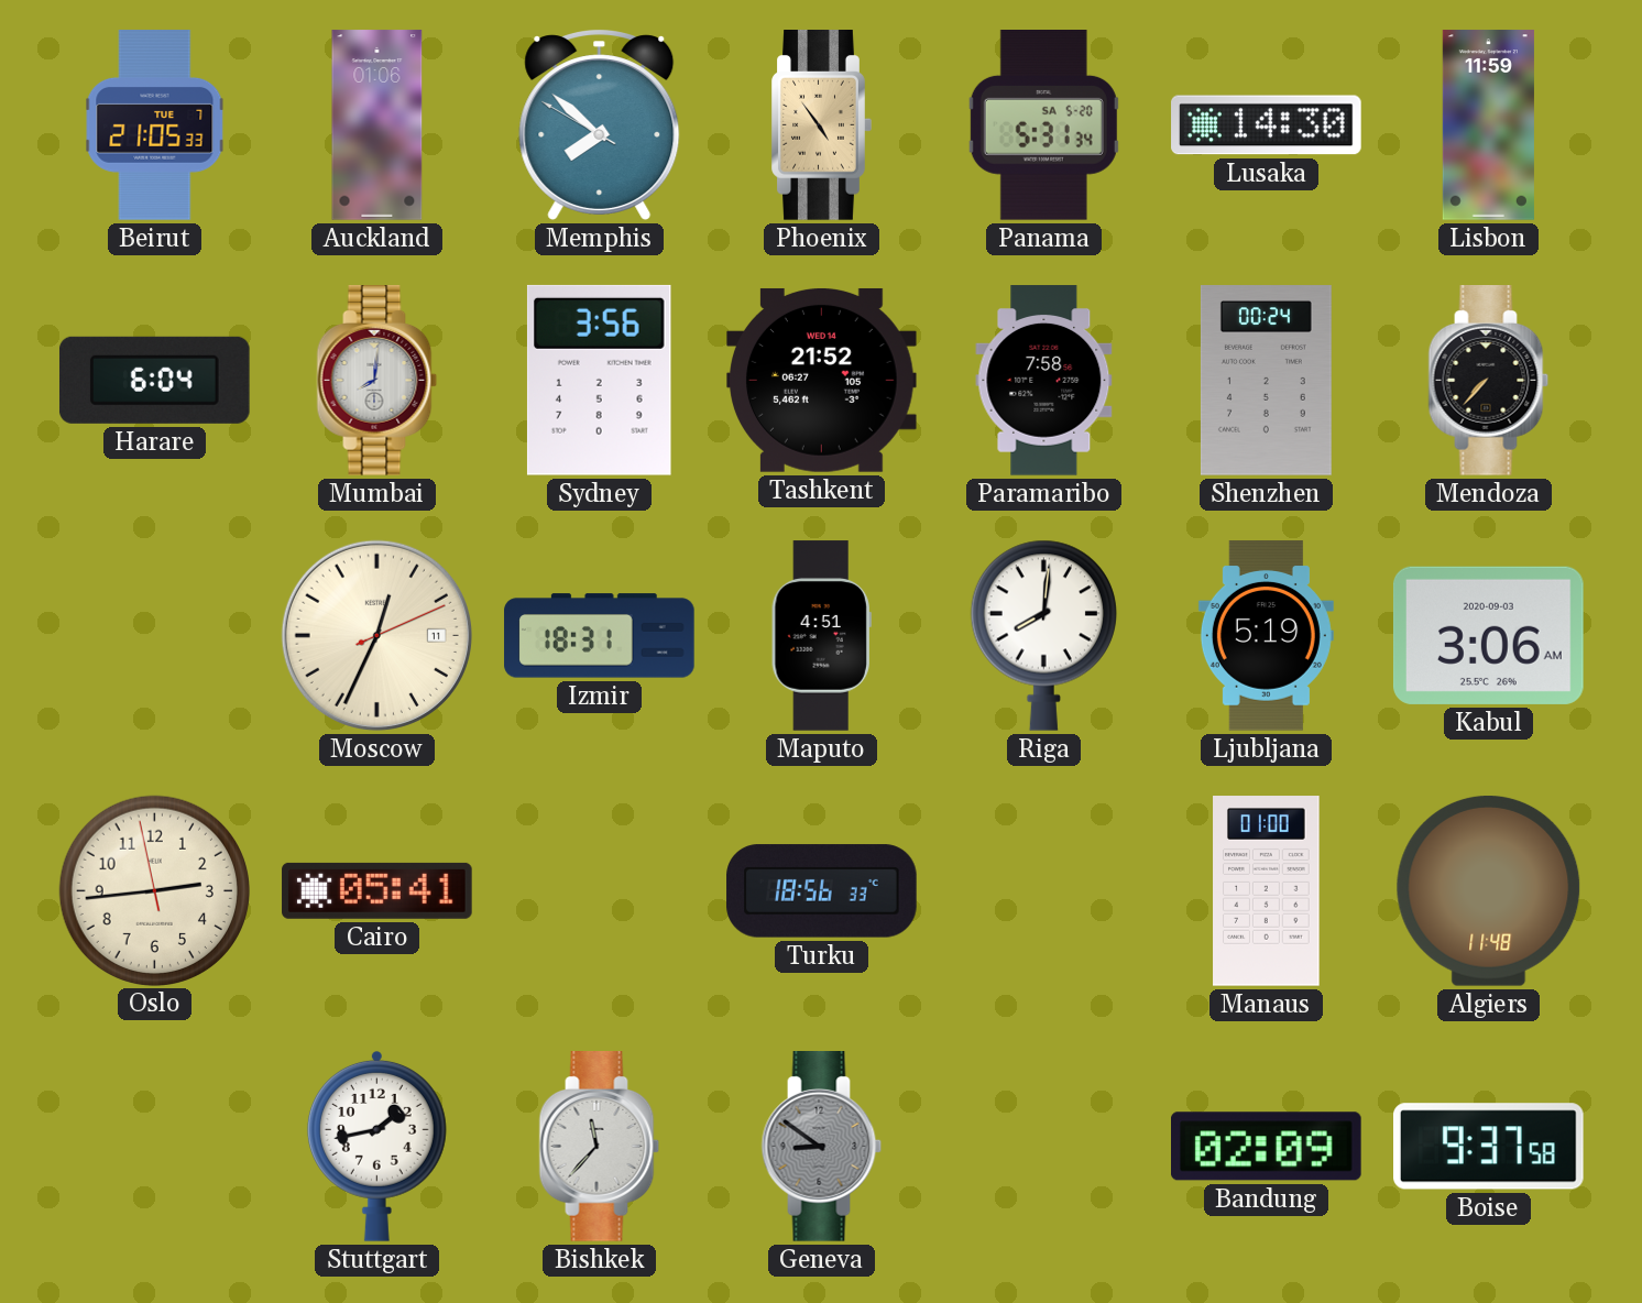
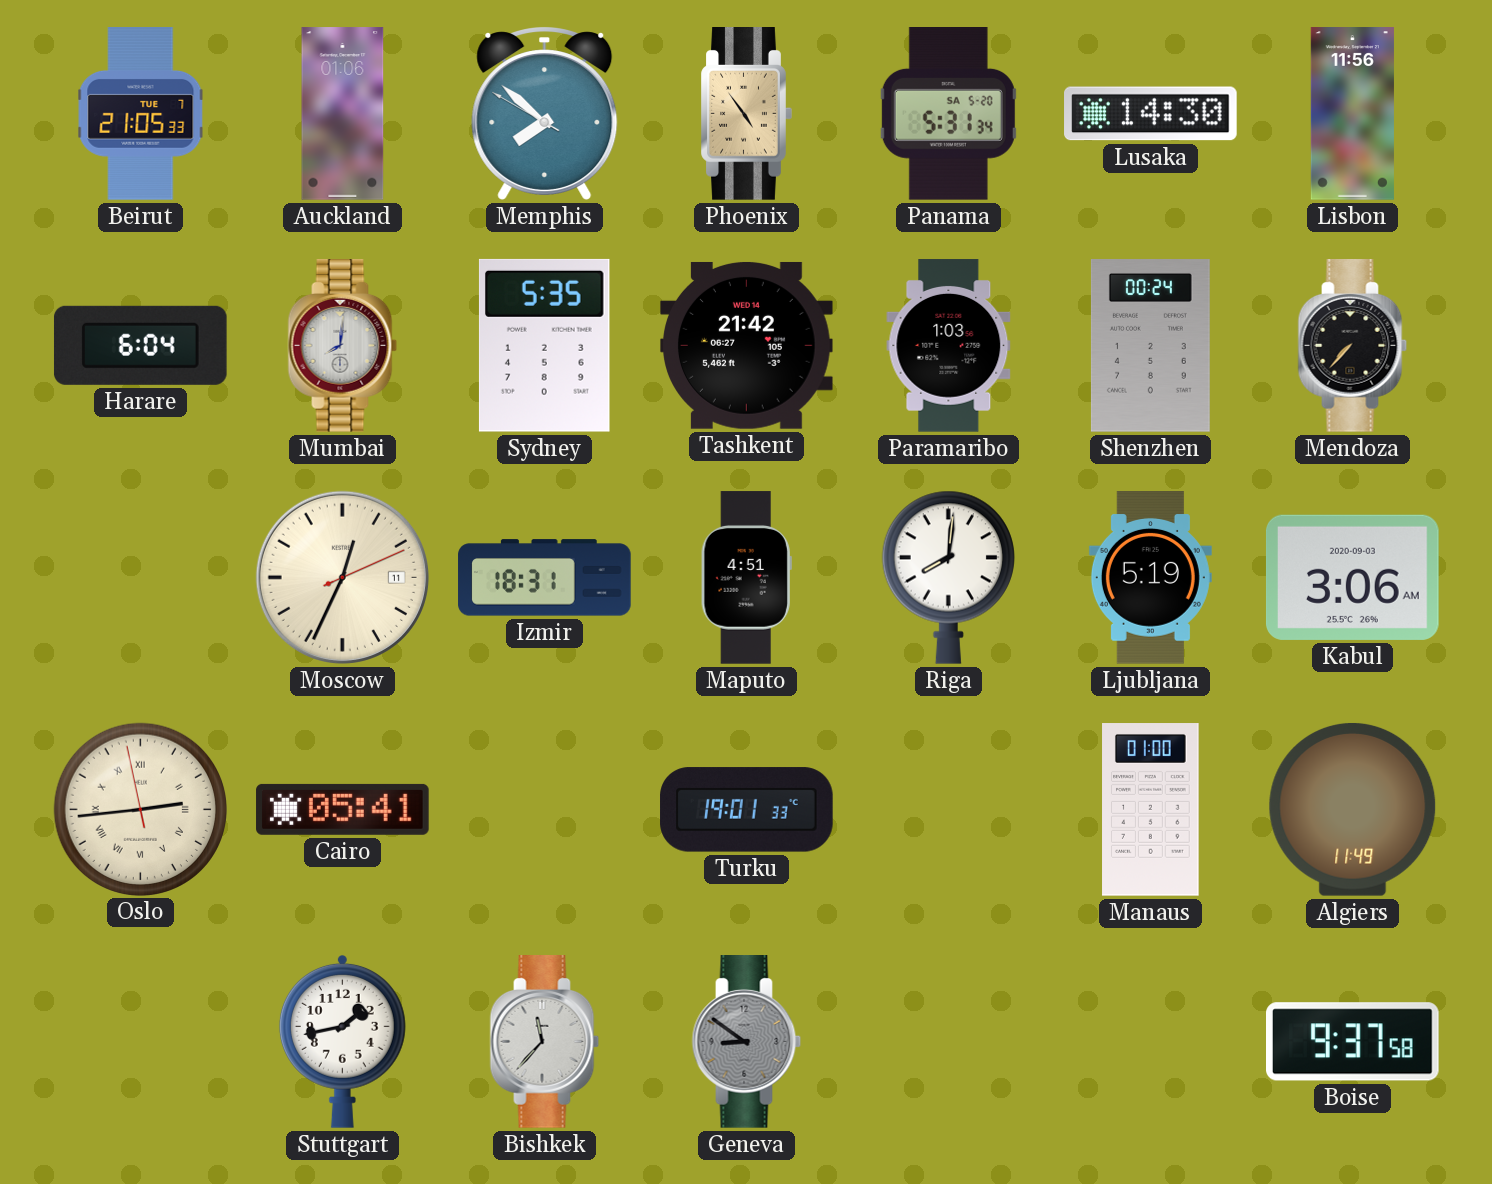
Lisbon: 11:59 -> 11:56
Sydney: 3:56 -> 5:35
Tashkent: 21:52 -> 21:42
Paramaribo: 7:58 -> 1:03
Oslo numerals: Arabic -> Roman
Turku: 18:56 -> 19:01
Algiers: 11:48 -> 11:49
Bandung: 02:09 -> none
